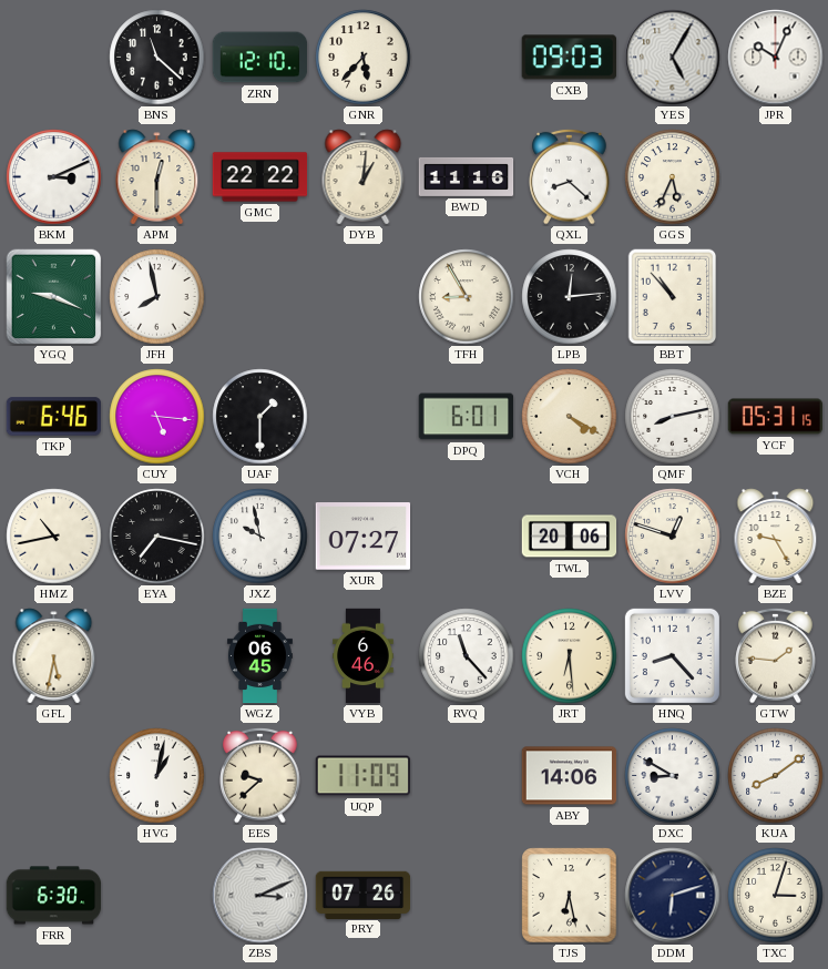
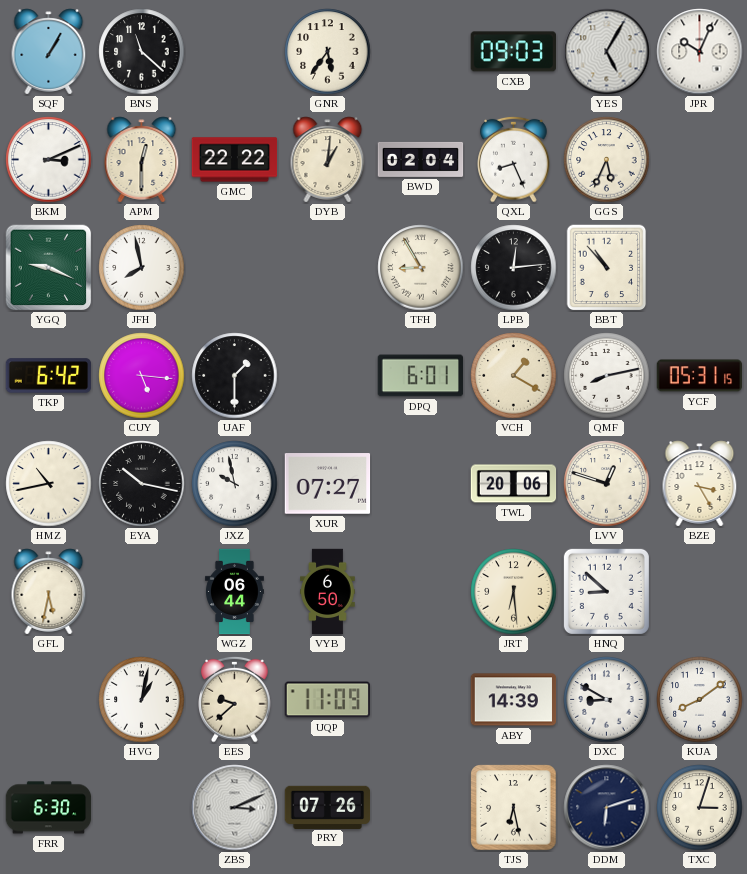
SQF: none -> 1:05
ZRN: 12:10 -> none
GNR: 5:37 -> 5:36
BWD: 11:16 -> 02:04
QXL: 8:22 -> 8:26
TKP: 6:46 -> 6:42
VCH: 4:20 -> 1:20
EYA: 7:17 -> 10:17
BZE: 9:25 -> 3:25
WGZ: 06:45 -> 06:44
VYB: 6:46 -> 6:50
RVQ: 11:23 -> none
HNQ: 8:23 -> 8:52
GTW: 1:46 -> none
ABY: 14:06 -> 14:39
